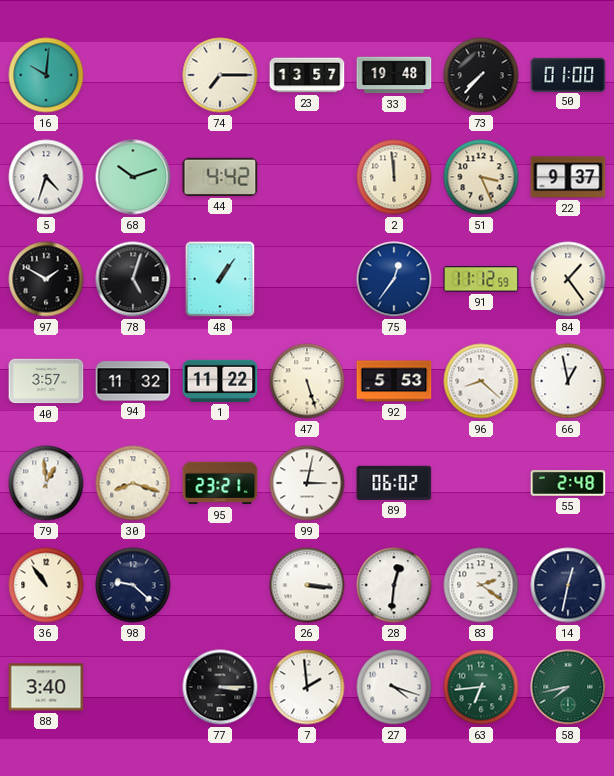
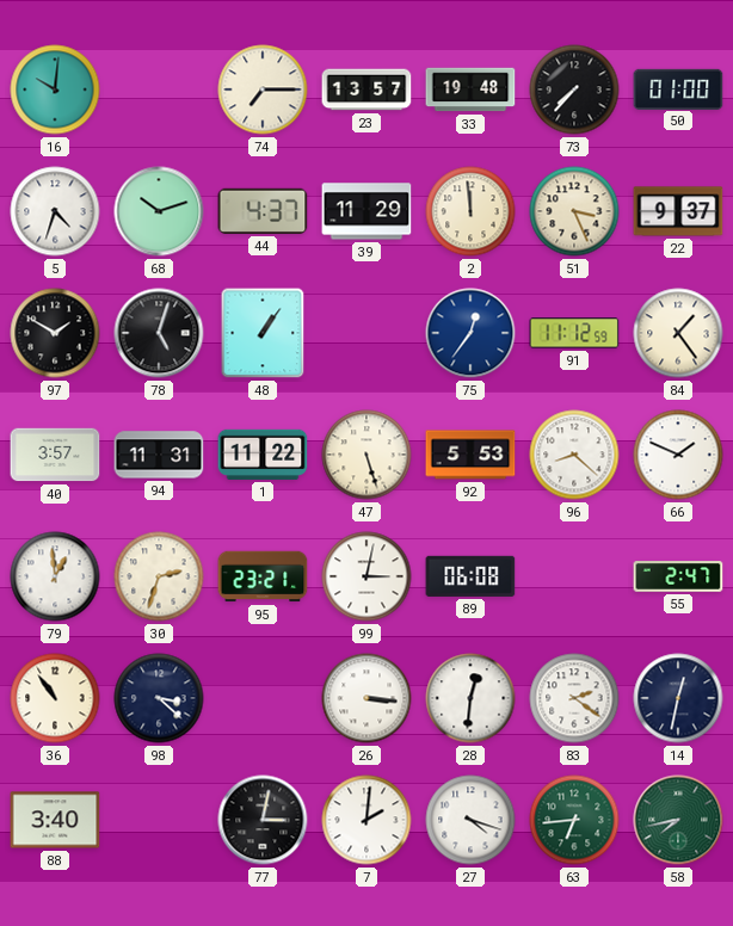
44: 4:42 -> 4:37
39: none -> 11:29
94: 11:32 -> 11:31
66: 12:58 -> 1:49
30: 8:18 -> 2:33
89: 06:02 -> 06:08
55: 2:48 -> 2:47
98: 9:22 -> 3:22
77: 3:15 -> 3:02
7: 1:59 -> 2:01
